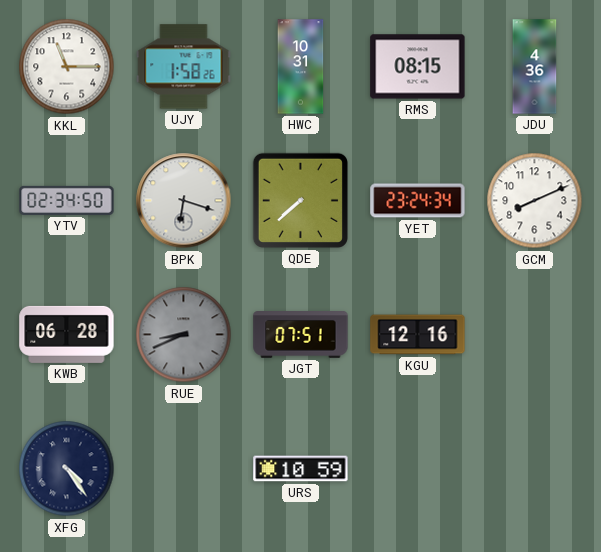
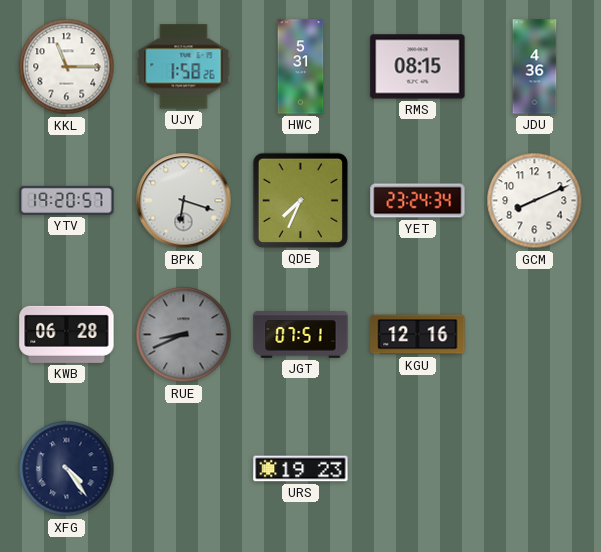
HWC: 10:31 -> 5:31
YTV: 02:34 -> 19:20
QDE: 7:38 -> 7:34
URS: 10:59 -> 19:23
